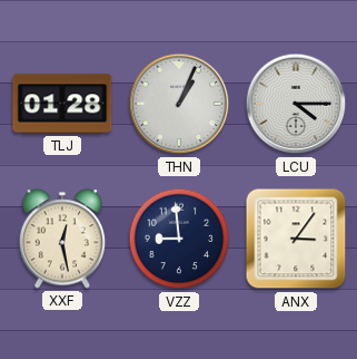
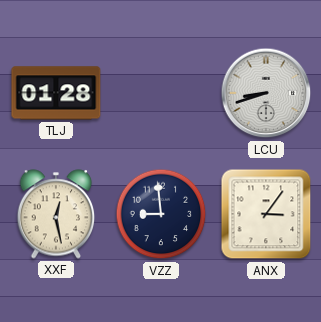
THN: 1:04 -> none
LCU: 4:15 -> 8:42
